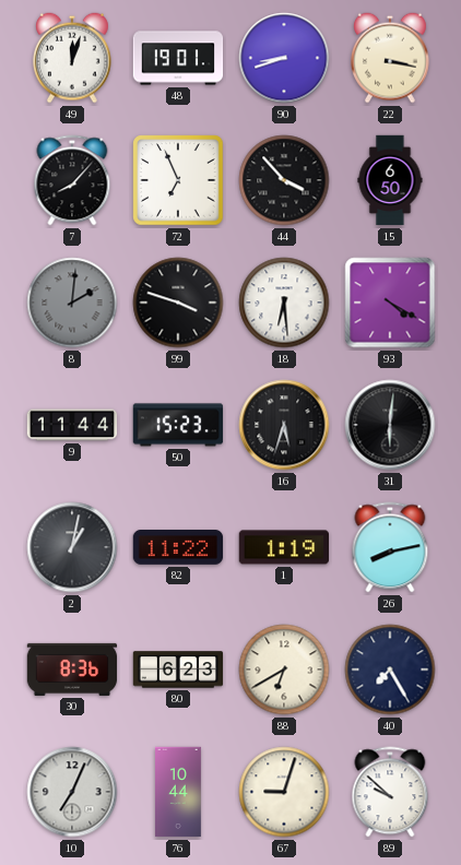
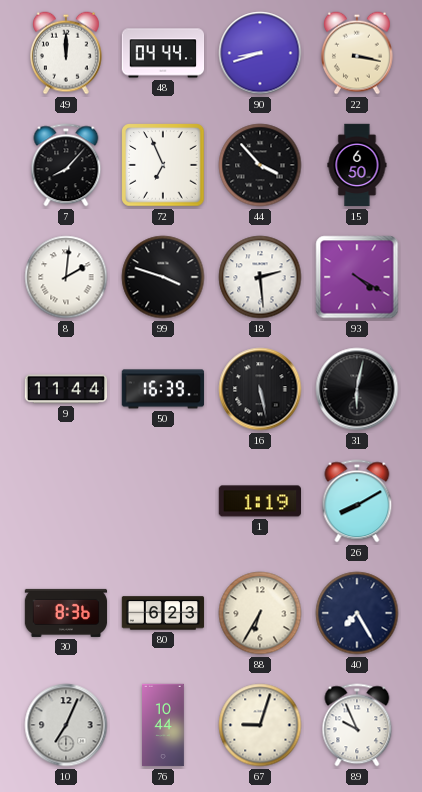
49: 12:03 -> 12:00
48: 19:01 -> 04:44
8 dial: grey -> white
18: 6:29 -> 2:29
50: 15:23 -> 16:39
16: 5:33 -> 5:28
31: 6:01 -> 6:02
2: 1:02 -> none
82: 11:22 -> none
26: 8:13 -> 8:10
88: 6:40 -> 6:35
89: 9:52 -> 9:56
